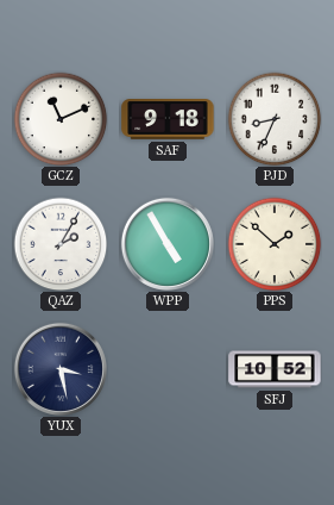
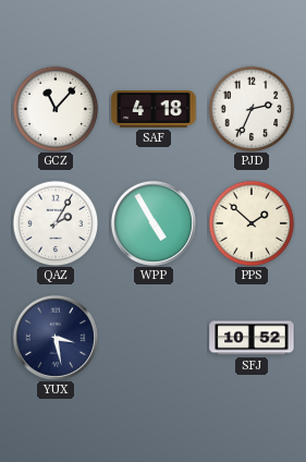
GCZ: 11:11 -> 11:07
SAF: 9:18 -> 4:18
PJD: 8:34 -> 2:34
